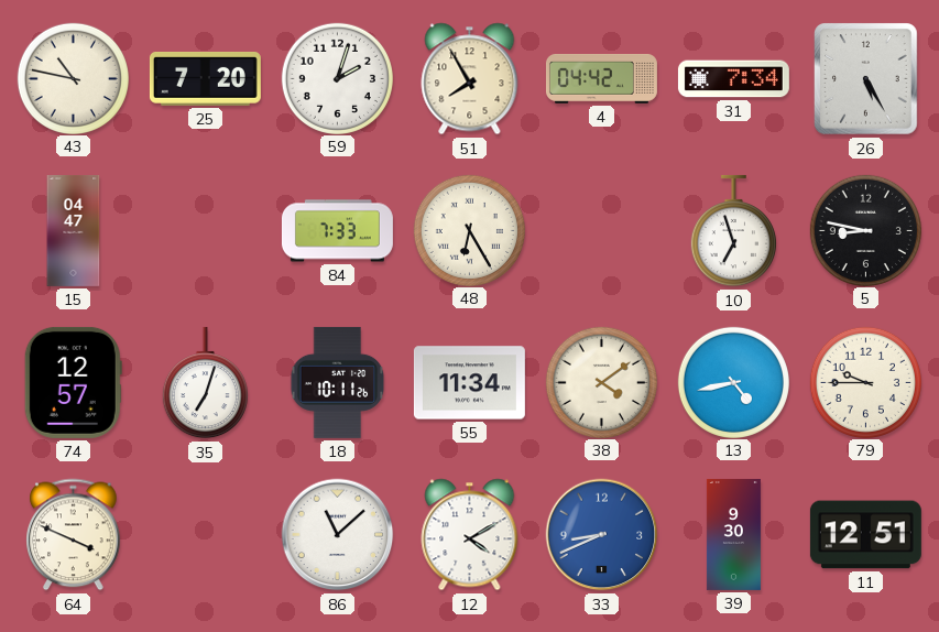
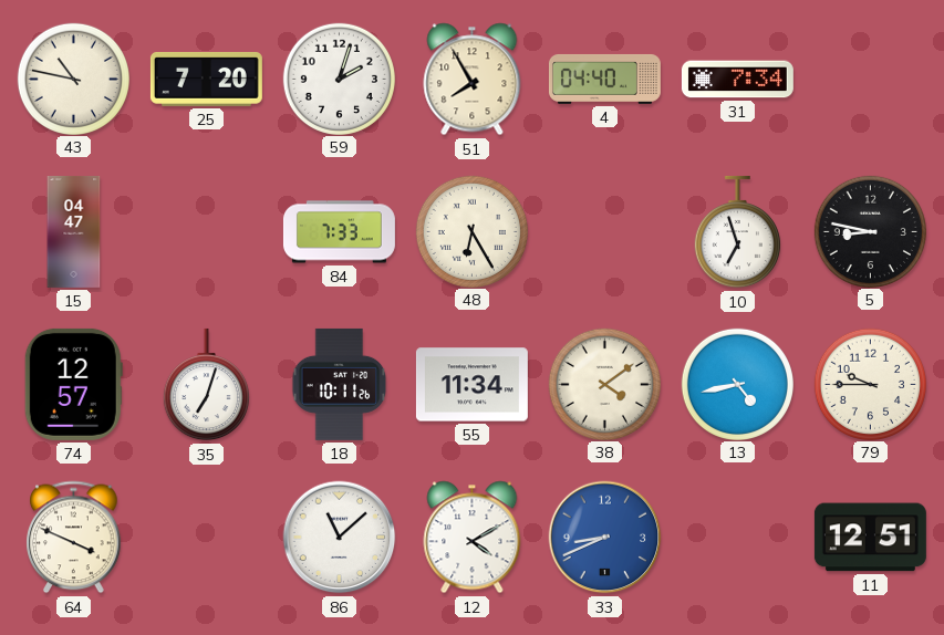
4: 04:42 -> 04:40
26: 5:25 -> none
39: 9:30 -> none
